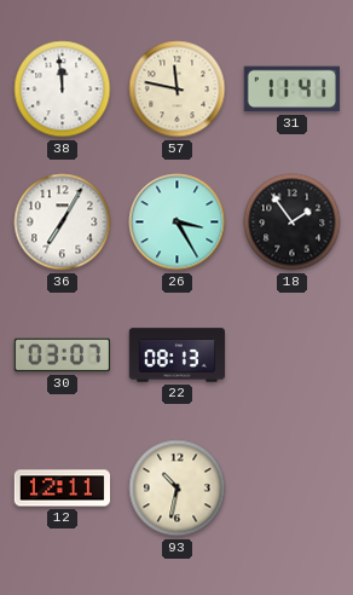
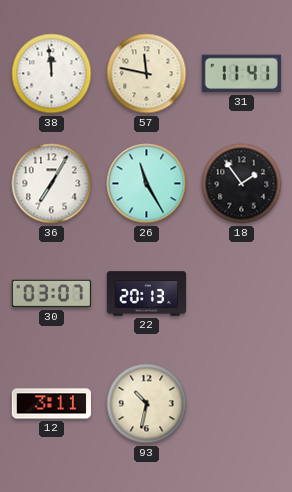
26: 3:25 -> 11:25
22: 08:13 -> 20:13
12: 12:11 -> 3:11
